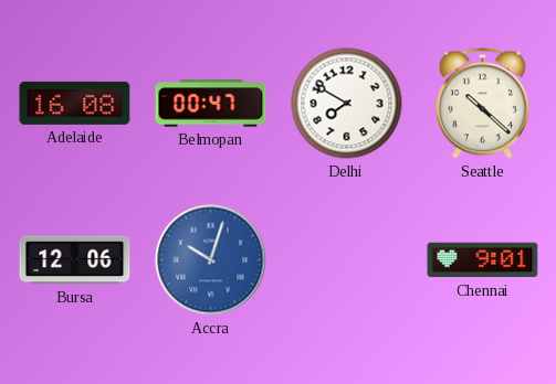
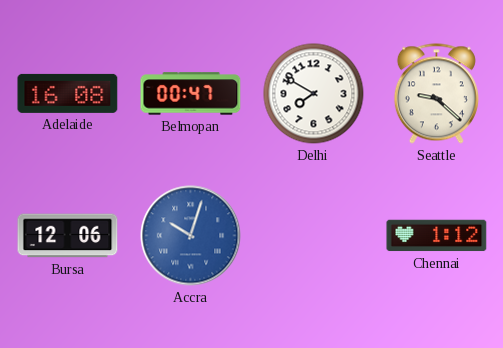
Seattle: 10:22 -> 9:22
Chennai: 9:01 -> 1:12
